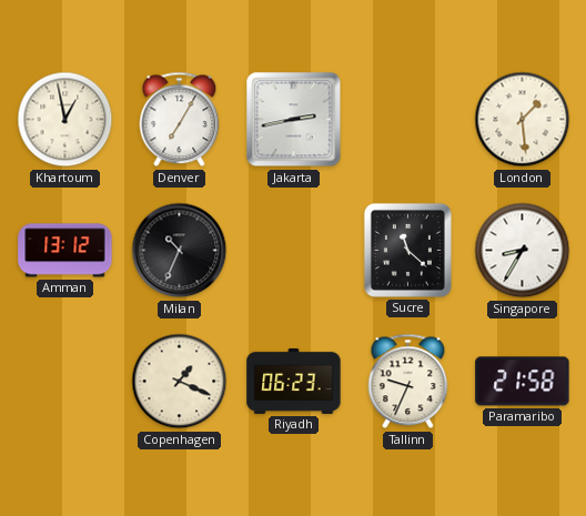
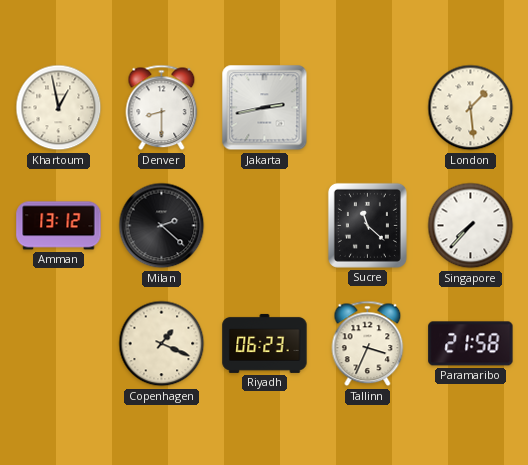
Denver: 7:05 -> 8:30
Milan: 10:34 -> 2:22
Singapore: 8:35 -> 7:37
Tallinn: 9:34 -> 3:34
